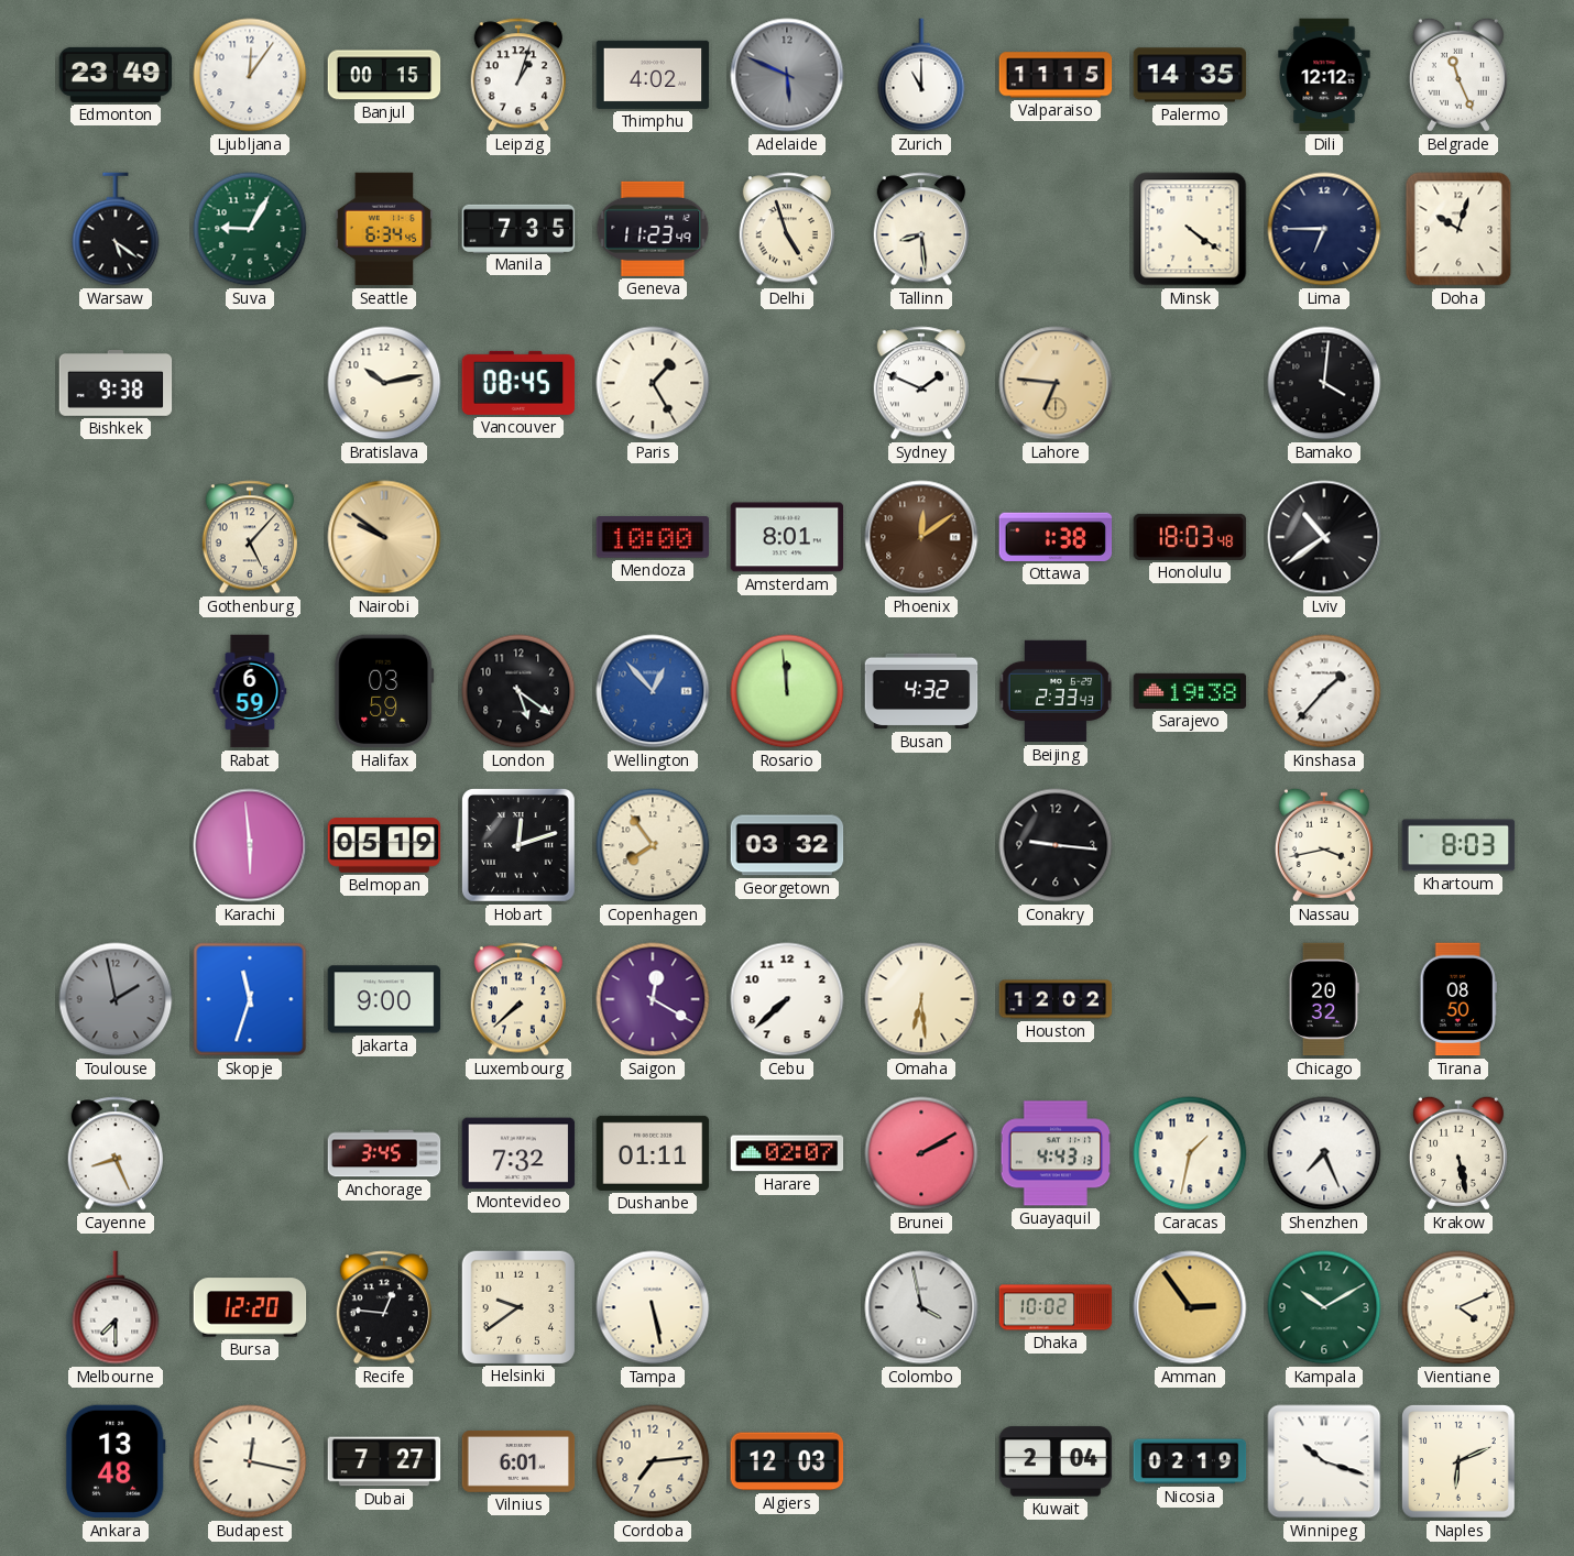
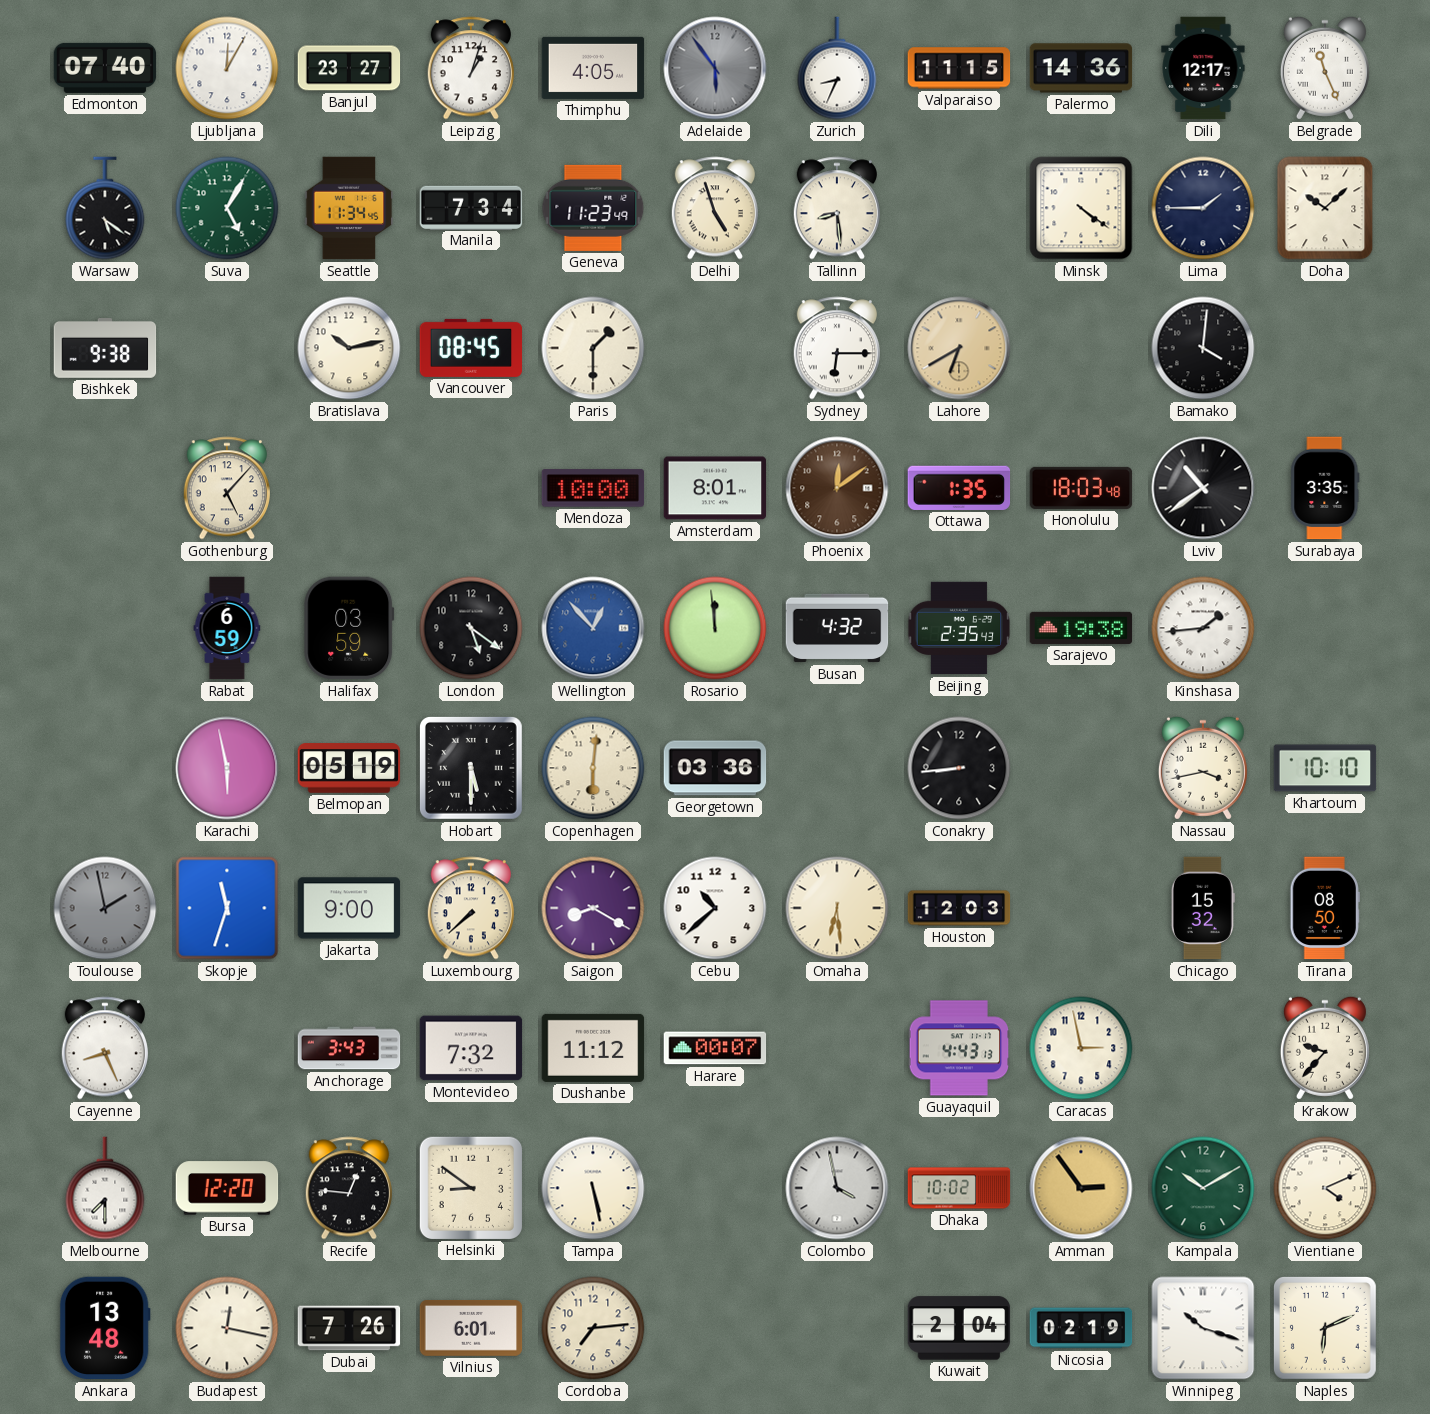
Edmonton: 23:49 -> 07:40
Ljubljana: 12:06 -> 12:05
Banjul: 00:15 -> 23:27
Thimphu: 4:02 -> 4:05
Adelaide: 5:49 -> 5:54
Zurich: 11:00 -> 8:34
Palermo: 14:35 -> 14:36
Dili: 12:12 -> 12:17
Suva: 9:05 -> 5:05
Seattle: 6:34 -> 11:34
Manila: 7:35 -> 7:34
Lima: 6:45 -> 1:45
Doha: 10:03 -> 10:08
Paris: 1:25 -> 1:30
Sydney: 1:49 -> 6:15
Lahore: 6:46 -> 6:40
Nairobi: 9:51 -> none
Ottawa: 1:38 -> 1:35
Surabaya: none -> 3:35
Beijing: 2:33 -> 2:35
Kinshasa: 1:37 -> 1:44
Karachi: 5:59 -> 5:58
Hobart: 12:12 -> 5:30
Copenhagen: 7:54 -> 6:01
Georgetown: 03:32 -> 03:36
Conakry: 9:16 -> 8:44
Khartoum: 8:03 -> 10:10
Saigon: 12:20 -> 8:20
Cebu: 7:38 -> 10:38
Houston: 12:02 -> 12:03
Chicago: 20:32 -> 15:32
Anchorage: 3:45 -> 3:43
Dushanbe: 01:11 -> 11:12
Harare: 02:07 -> 00:07
Brunei: 2:10 -> none
Caracas: 1:32 -> 2:58
Shenzhen: 7:26 -> none
Krakow: 5:28 -> 9:37
Helsinki: 9:39 -> 8:51
Dubai: 7:27 -> 7:26
Algiers: 12:03 -> none
